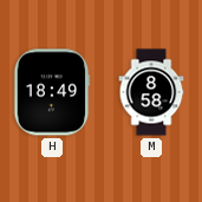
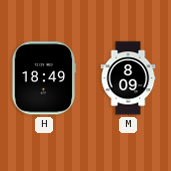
M: 8:58 -> 8:09
